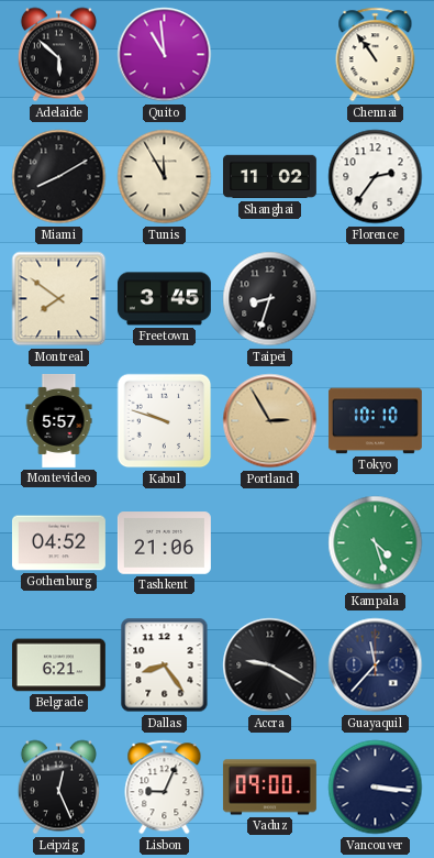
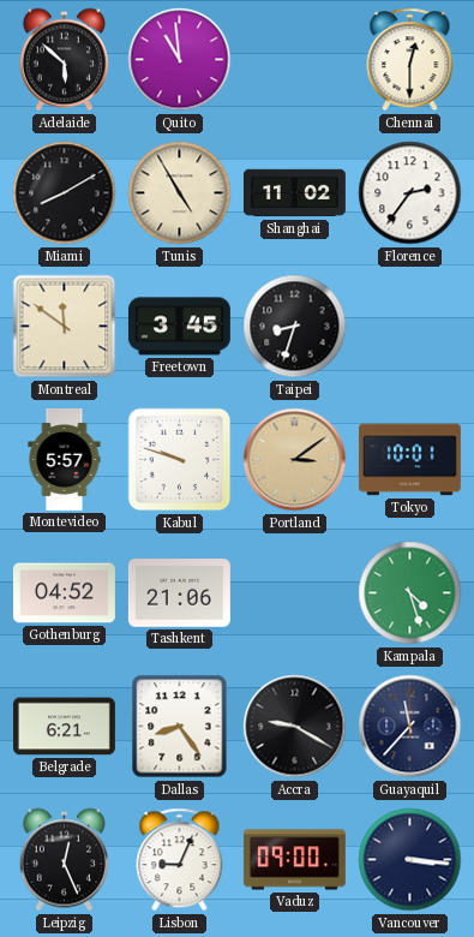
Chennai: 10:54 -> 12:30
Tunis: 11:55 -> 4:55
Montreal: 7:51 -> 11:51
Portland: 2:55 -> 3:09
Tokyo: 10:10 -> 10:01
